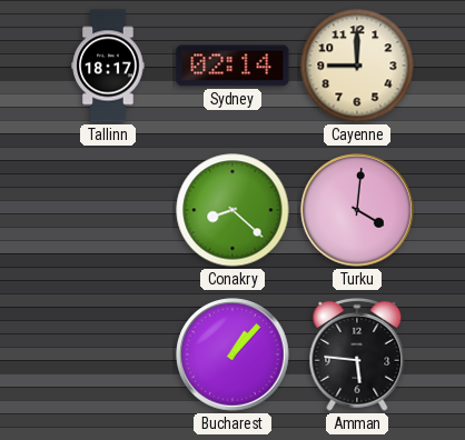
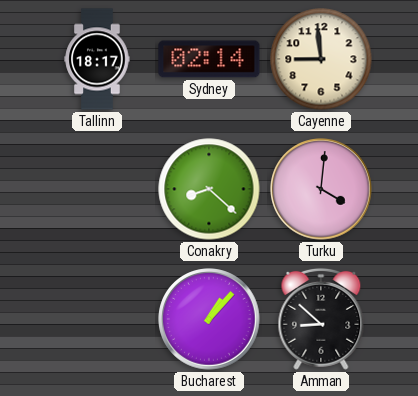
Cayenne: 9:00 -> 8:59
Amman: 5:46 -> 8:52
